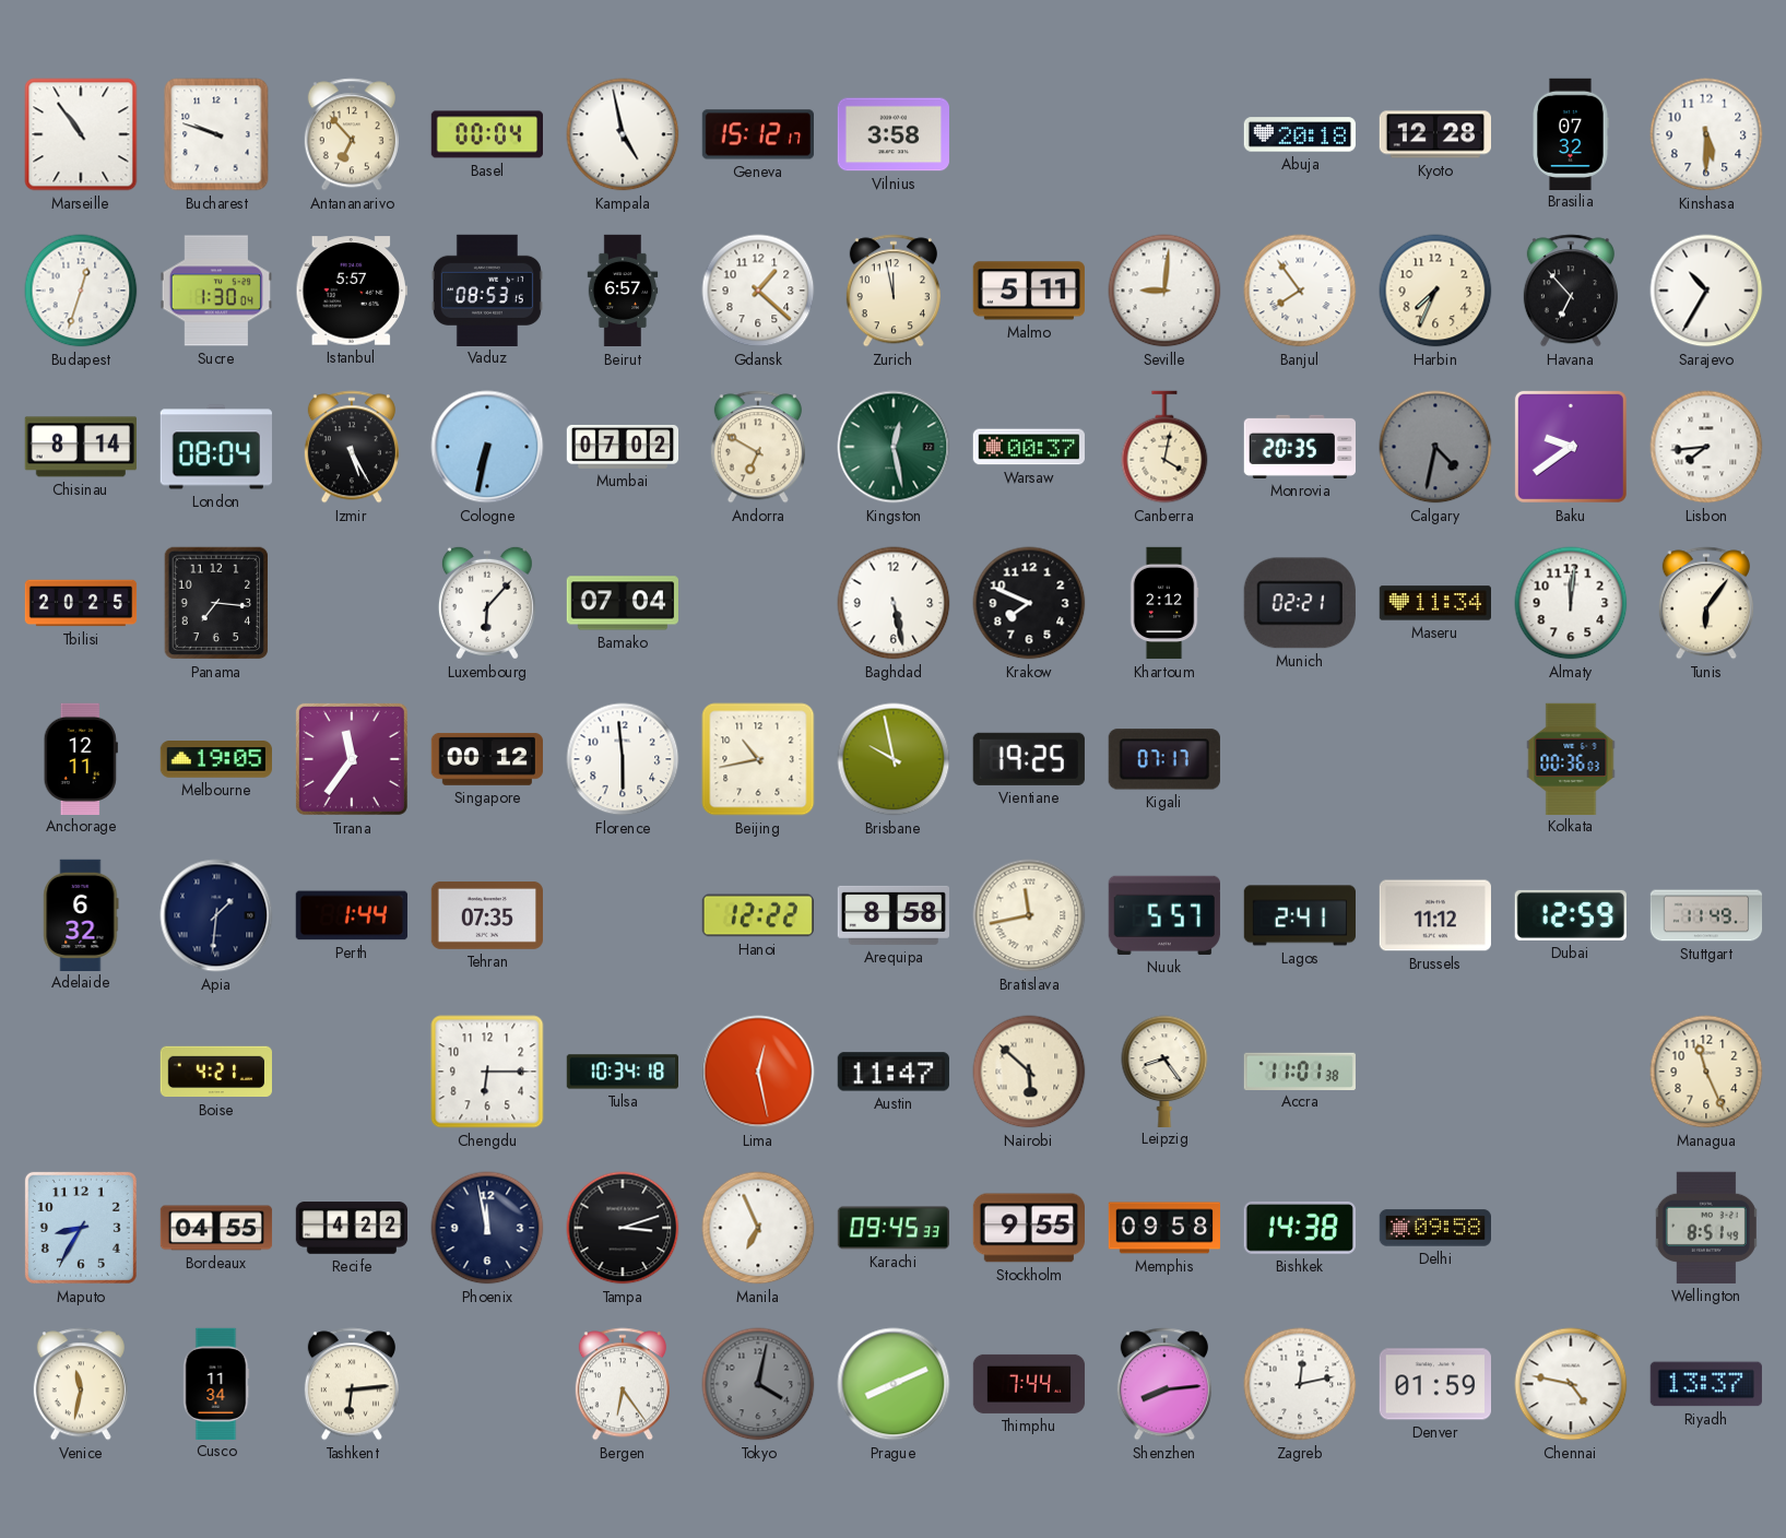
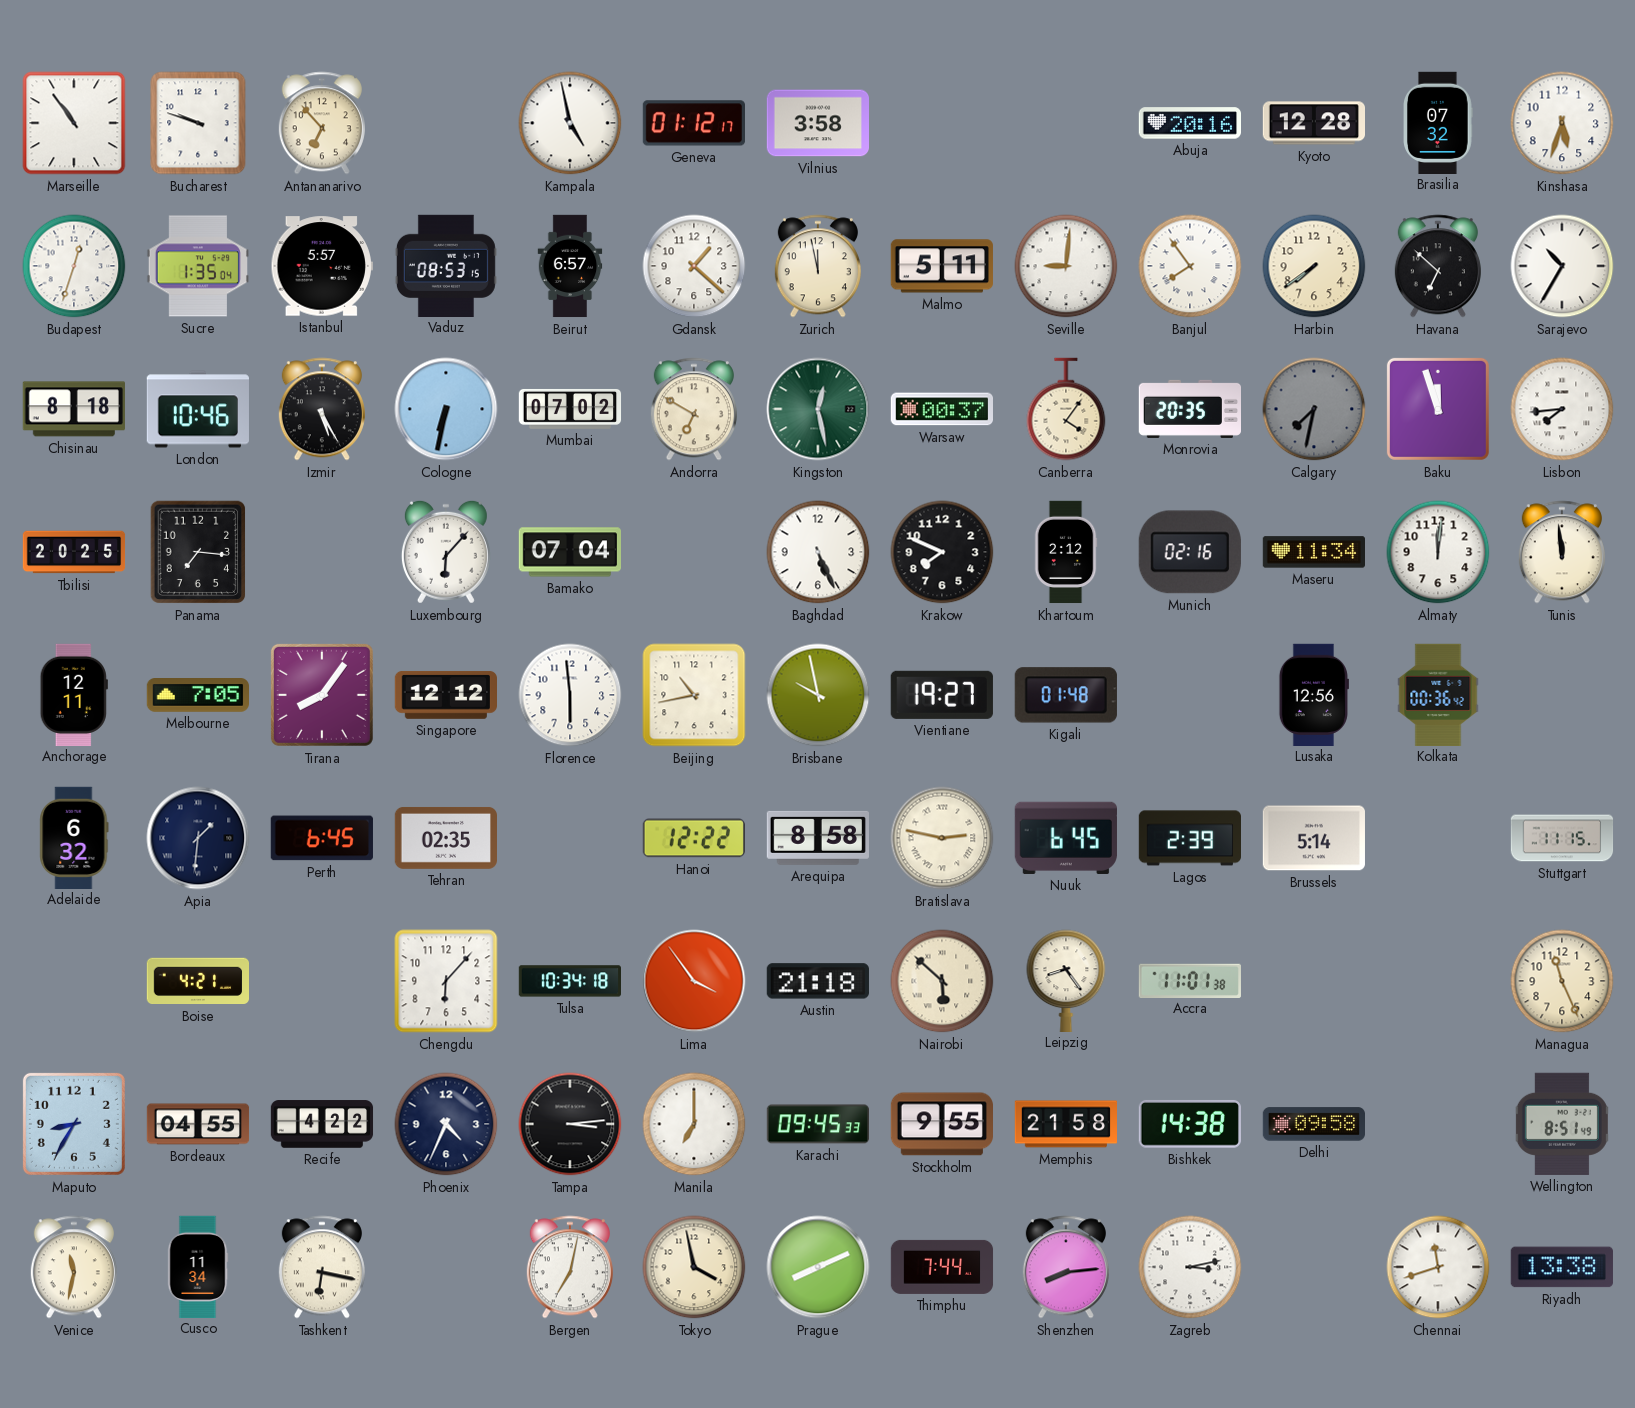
Basel: 00:04 -> none
Geneva: 15:12 -> 01:12
Abuja: 20:18 -> 20:16
Kinshasa: 5:30 -> 5:33
Sucre: 1:30 -> 1:35
Harbin: 7:34 -> 7:39
Havana: 6:53 -> 6:52
Chisinau: 8:14 -> 8:18
London: 08:04 -> 10:46
Canberra: 4:02 -> 4:06
Calgary: 4:32 -> 7:32
Baku: 9:39 -> 11:57
Baghdad: 5:28 -> 5:26
Munich: 02:21 -> 02:16
Tunis: 6:06 -> 11:59
Melbourne: 19:05 -> 7:05
Tirana: 11:36 -> 8:06
Singapore: 00:12 -> 12:12
Vientiane: 19:25 -> 19:27
Kigali: 07:17 -> 01:48
Lusaka: none -> 12:56
Kolkata: 00:36:03 -> 00:36:42
Perth: 1:44 -> 6:45
Tehran: 07:35 -> 02:35
Bratislava: 11:43 -> 2:47
Nuuk: 5:57 -> 6:45
Lagos: 2:41 -> 2:39
Brussels: 11:12 -> 5:14
Dubai: 12:59 -> none
Stuttgart: 11:49 -> 11:15
Chengdu: 6:15 -> 6:07
Lima: 12:28 -> 3:54
Austin: 11:47 -> 21:18
Phoenix: 11:58 -> 4:34
Tampa: 3:12 -> 3:14
Manila: 6:56 -> 7:00
Memphis: 09:58 -> 21:58
Tashkent: 6:14 -> 6:17
Bergen: 6:24 -> 7:02
Tokyo: 4:02 -> 3:58
Tokyo dial: grey -> cream
Zagreb: 12:13 -> 3:13
Denver: 01:59 -> none
Chennai: 4:47 -> 11:42
Riyadh: 13:37 -> 13:38
